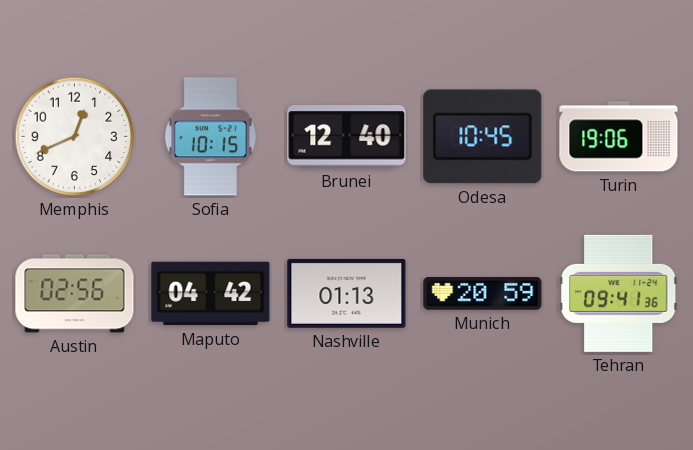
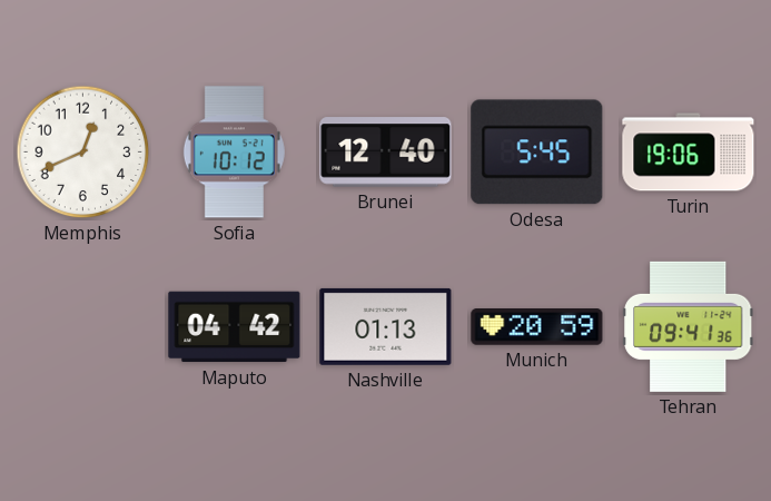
Sofia: 10:15 -> 10:12
Odesa: 10:45 -> 5:45
Austin: 02:56 -> none
